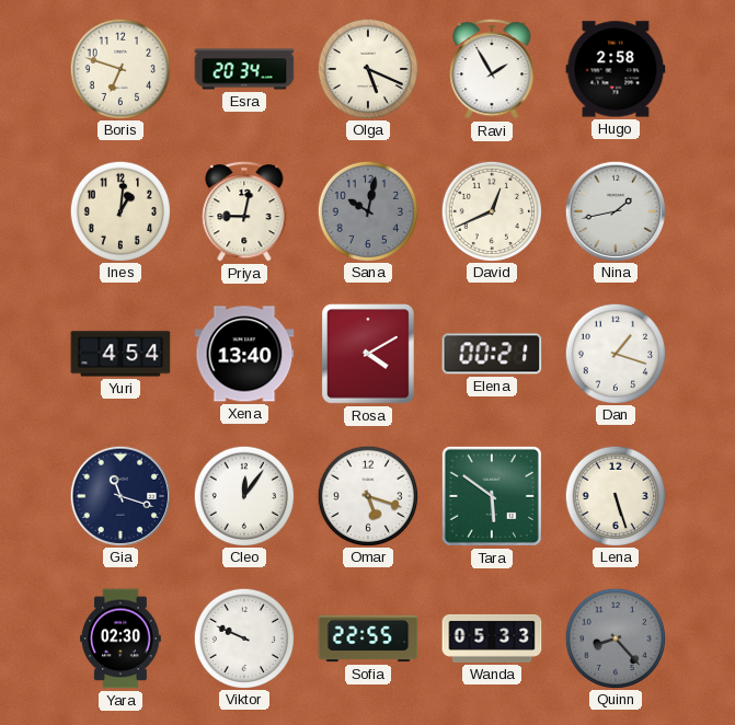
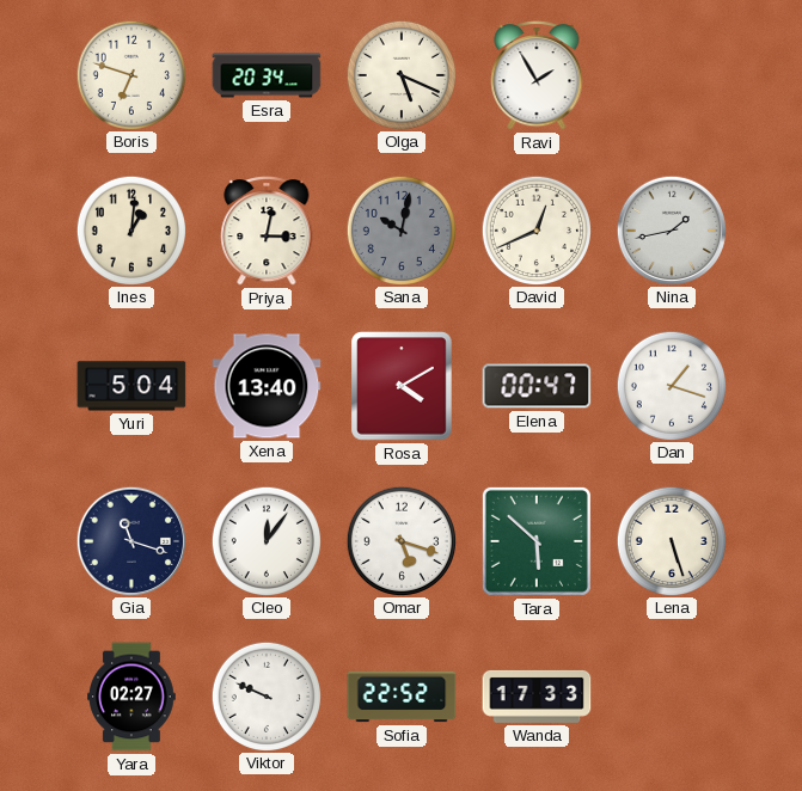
Hugo: 2:58 -> none
Priya: 9:02 -> 3:02
Yuri: 4:54 -> 5:04
Elena: 00:21 -> 00:47
Tara: 5:51 -> 5:52
Yara: 02:30 -> 02:27
Sofia: 22:55 -> 22:52
Wanda: 05:33 -> 17:33
Quinn: 8:23 -> none
